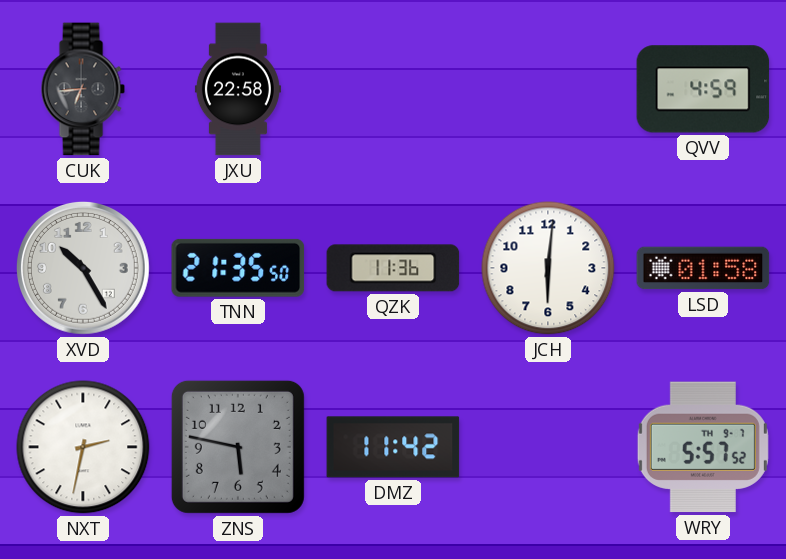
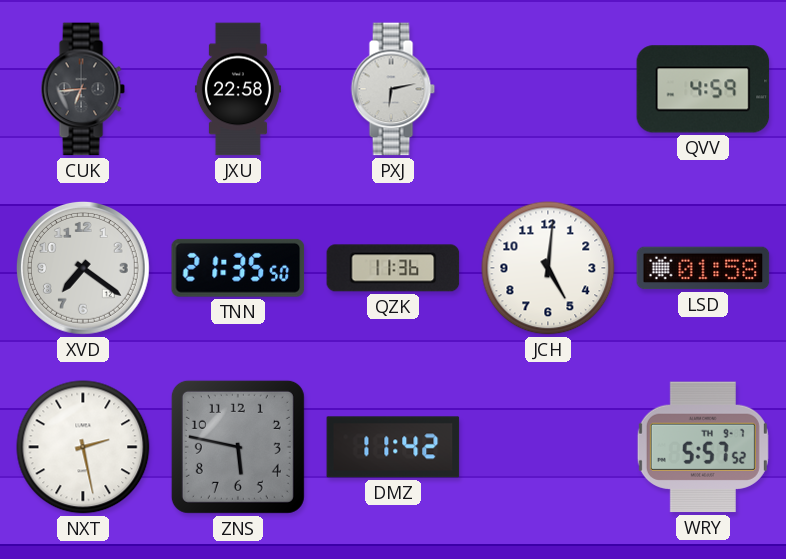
PXJ: none -> 6:13
XVD: 10:25 -> 7:21
JCH: 6:01 -> 5:01
NXT: 2:32 -> 2:28
